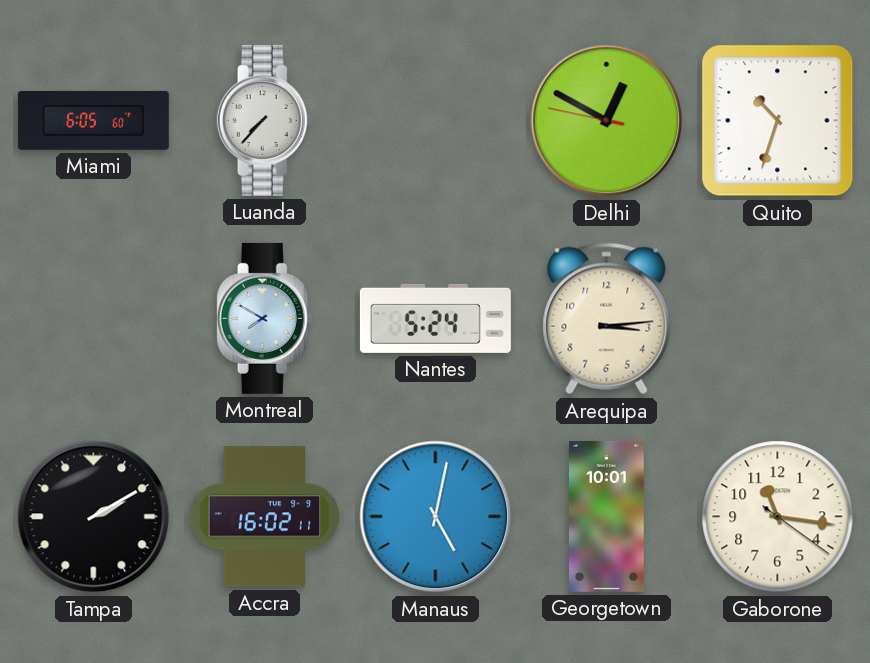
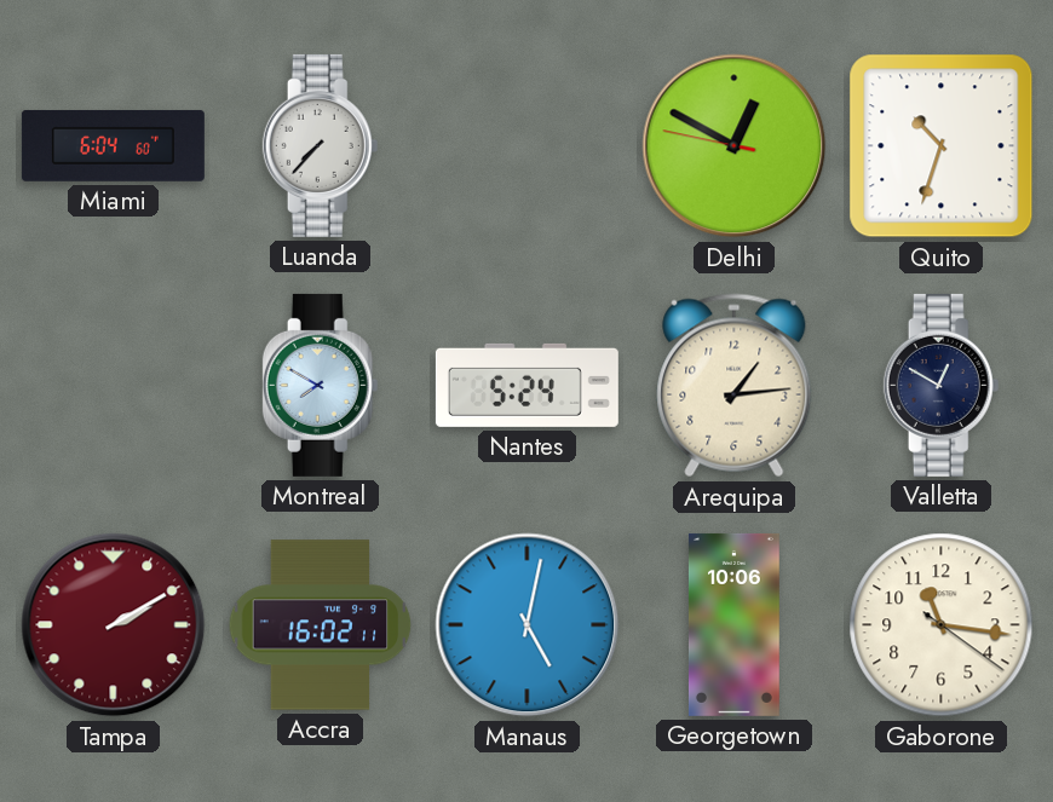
Miami: 6:05 -> 6:04
Arequipa: 3:14 -> 1:14
Valletta: none -> 12:50
Tampa dial: black -> burgundy
Georgetown: 10:01 -> 10:06
